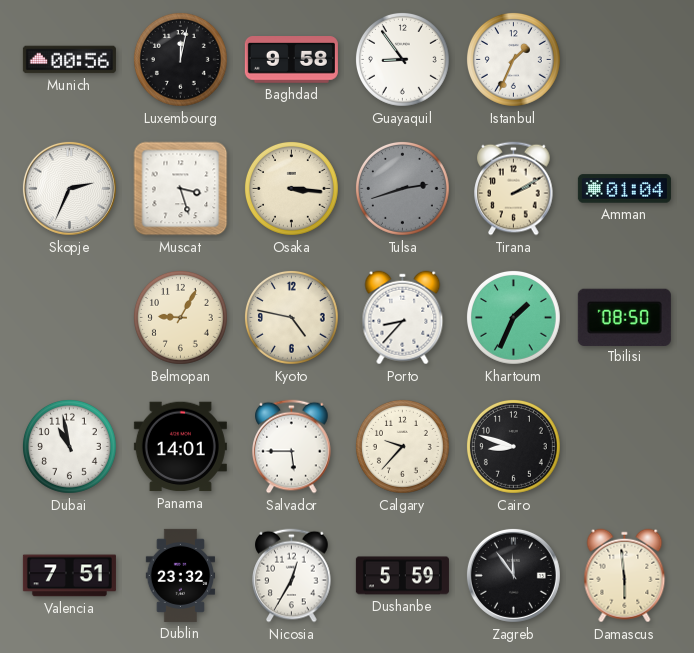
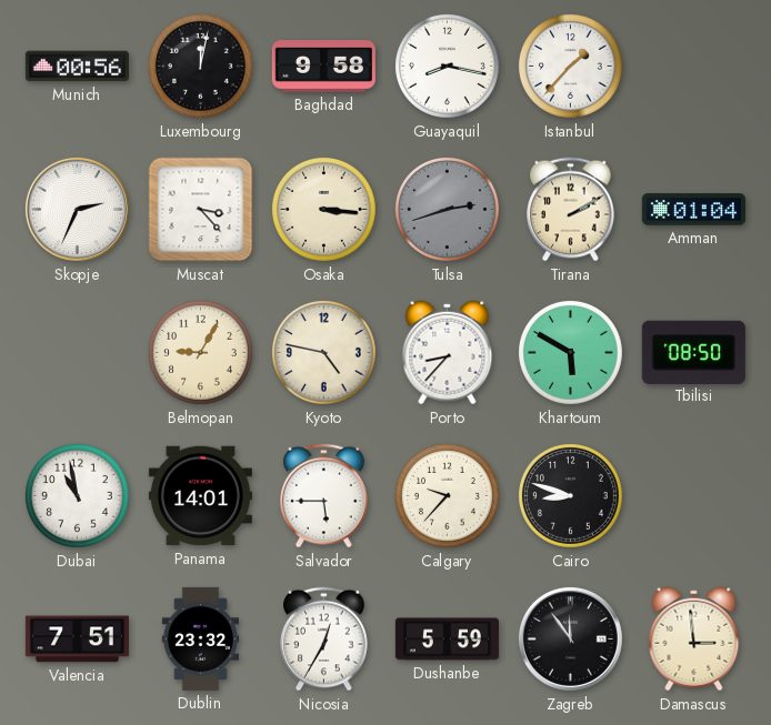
Guayaquil: 8:54 -> 8:17
Istanbul: 1:34 -> 1:37
Muscat: 3:27 -> 3:23
Khartoum: 1:34 -> 5:50
Damascus: 5:59 -> 2:59
